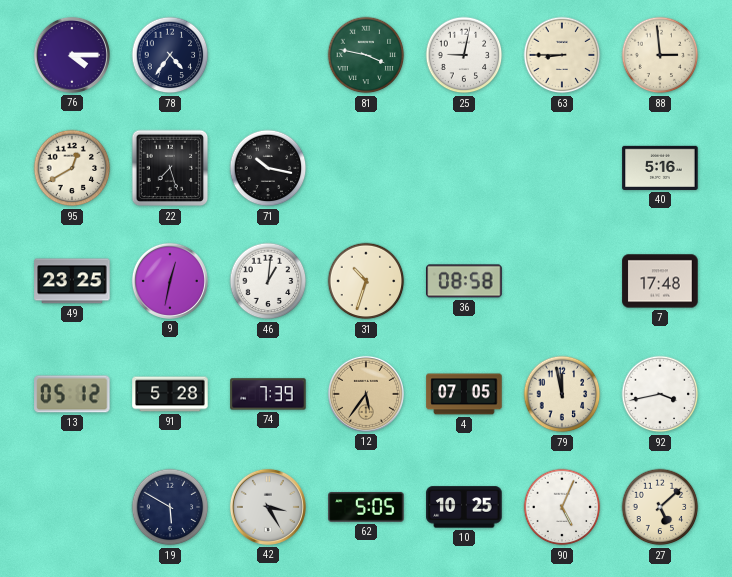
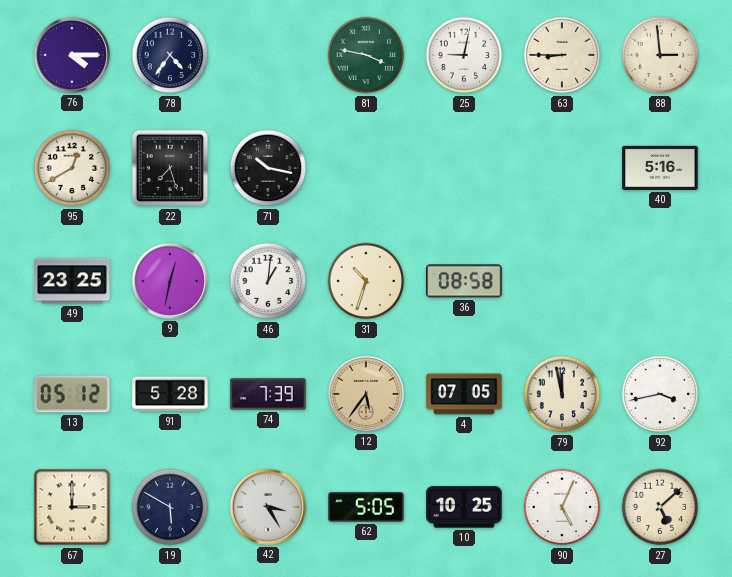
7: 17:48 -> none
67: none -> 3:00
